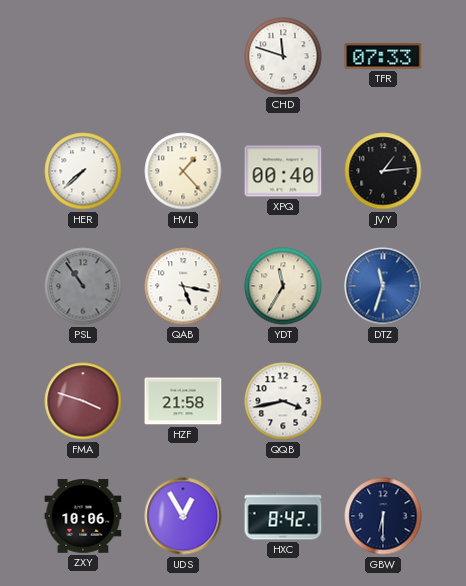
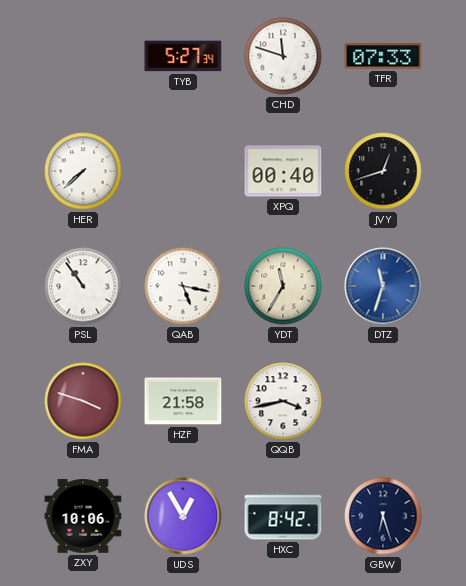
TYB: none -> 5:27
HVL: 1:23 -> none
JVY: 1:14 -> 12:42
PSL dial: grey -> white
GBW: 6:30 -> 6:27
